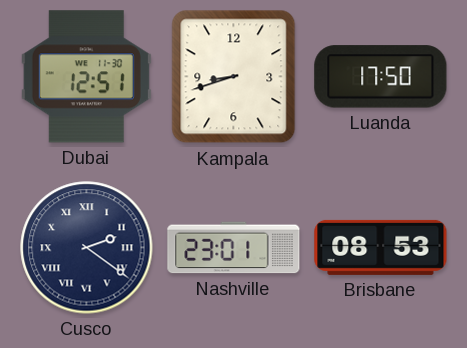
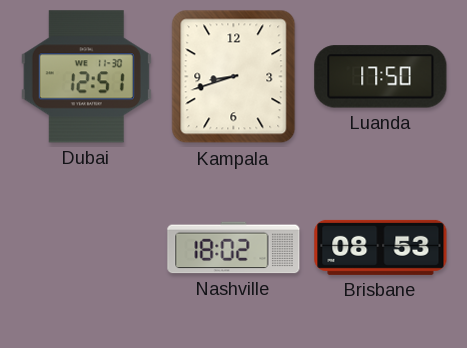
Cusco: 2:21 -> none
Nashville: 23:01 -> 18:02
